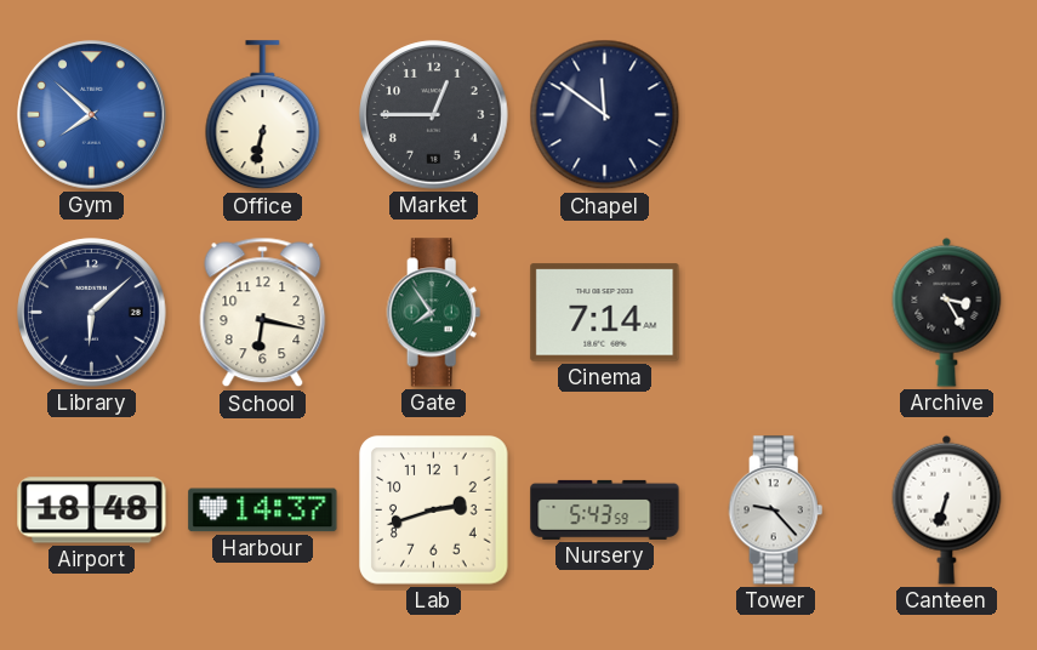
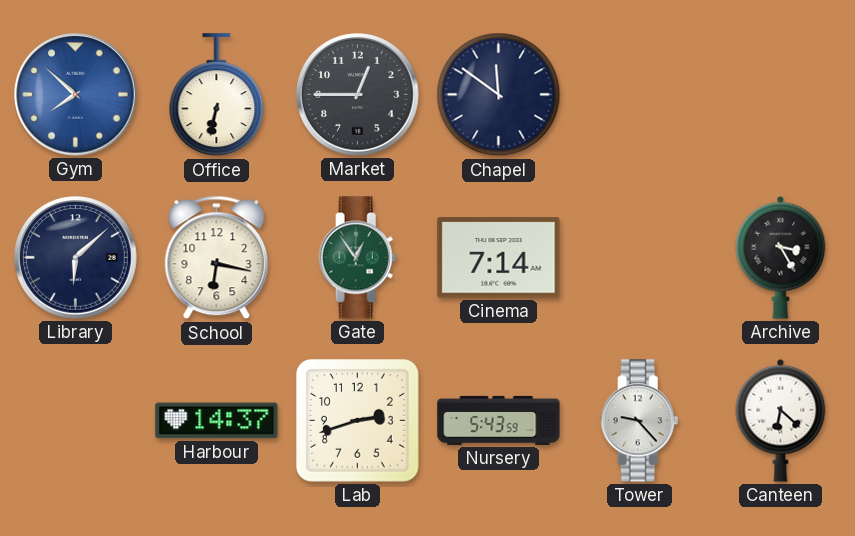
Gate: 7:54 -> 12:54
Airport: 18:48 -> none
Canteen: 6:33 -> 6:22
